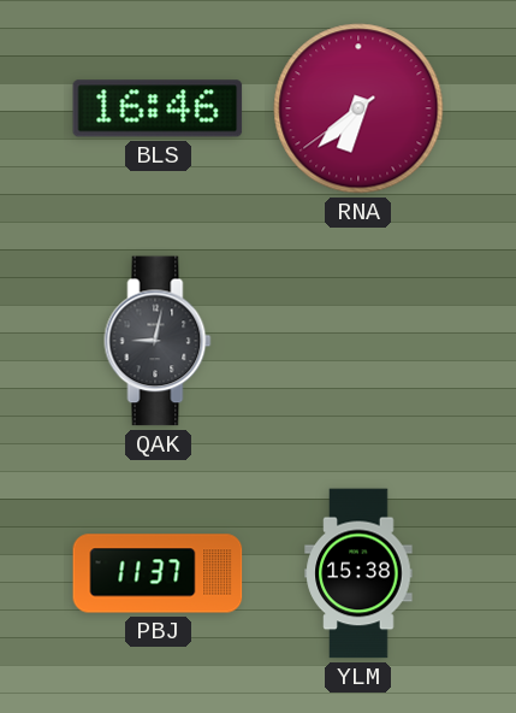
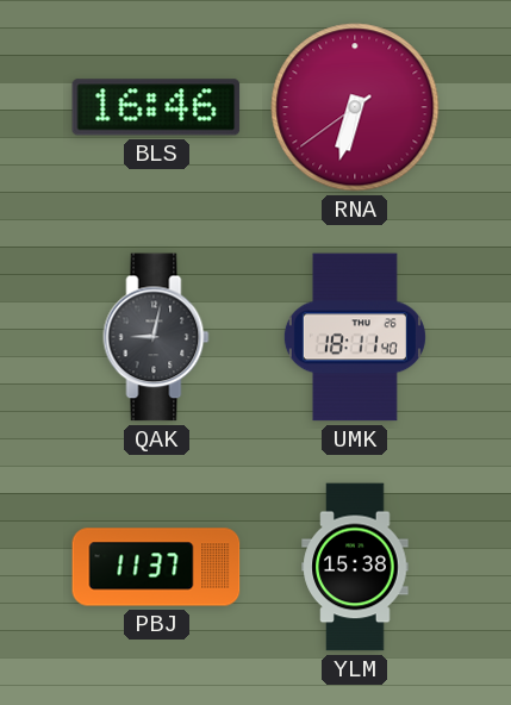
RNA: 6:37 -> 6:32
UMK: none -> 18:11
